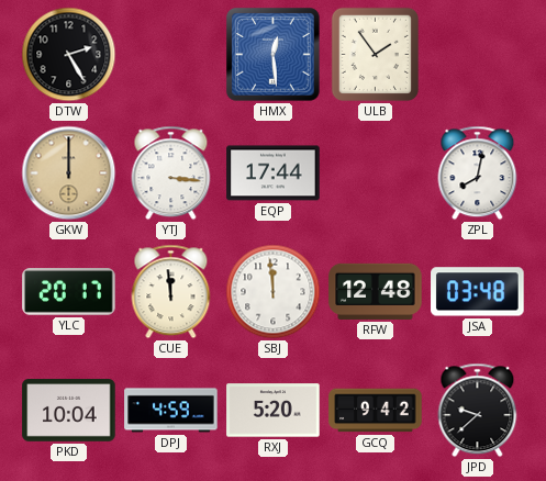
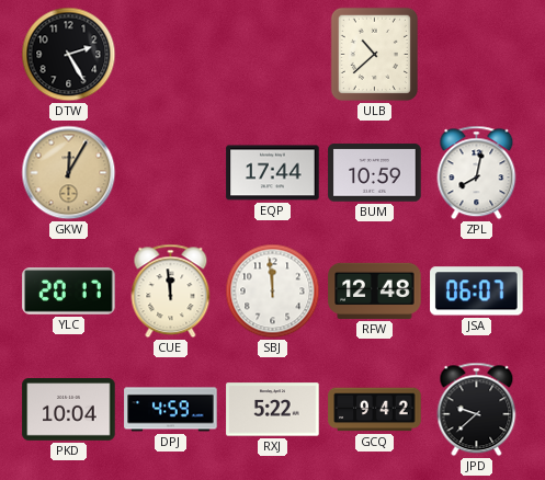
HMX: 12:29 -> none
ULB: 1:54 -> 10:38
GKW: 12:00 -> 12:05
YTJ: 3:16 -> none
BUM: none -> 10:59
JSA: 03:48 -> 06:07
RXJ: 5:20 -> 5:22
